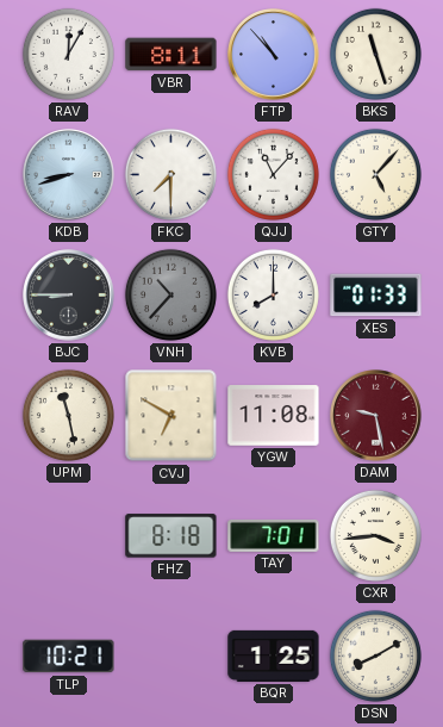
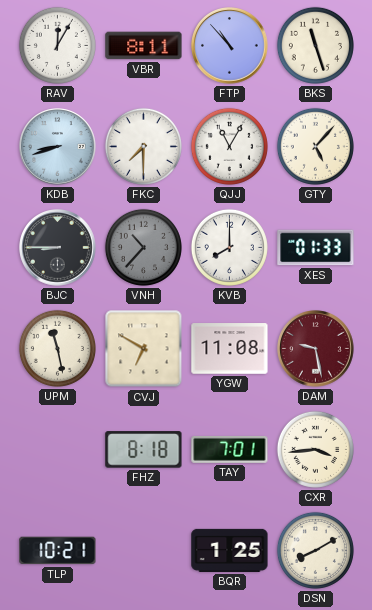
QJJ: 11:07 -> 11:05
